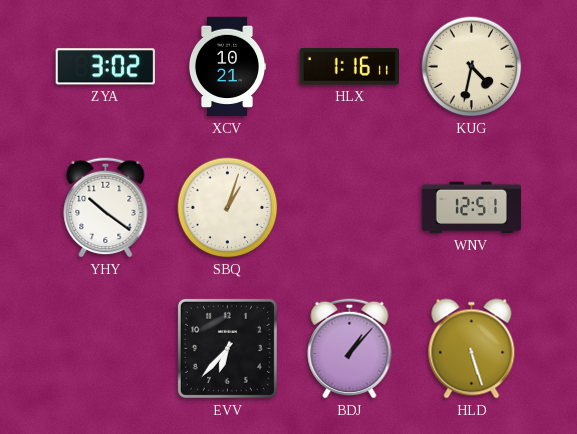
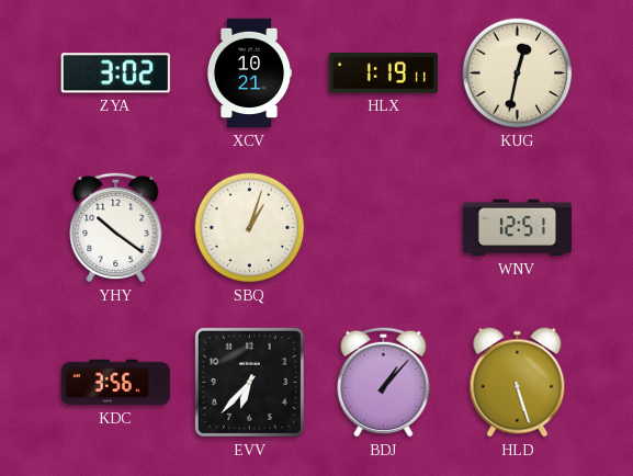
HLX: 1:16 -> 1:19
KUG: 4:32 -> 12:32
KDC: none -> 3:56
